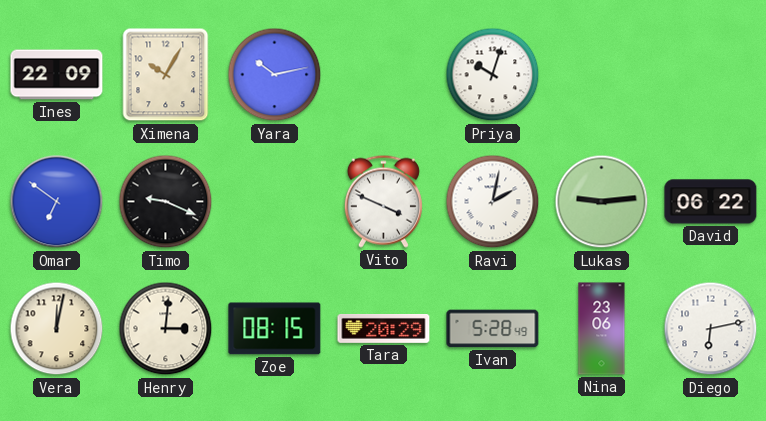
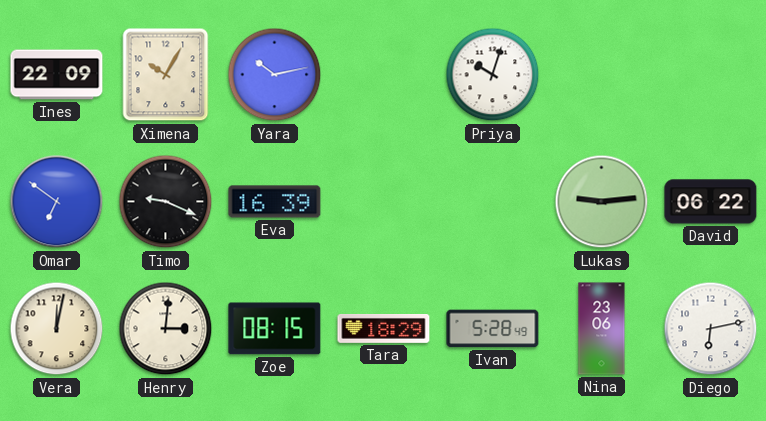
Eva: none -> 16:39
Vito: 3:49 -> none
Ravi: 2:02 -> none
Tara: 20:29 -> 18:29
